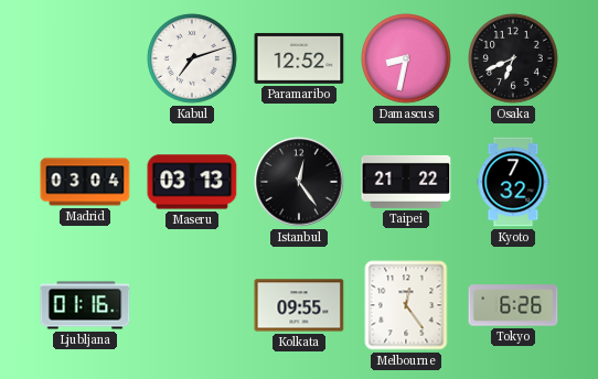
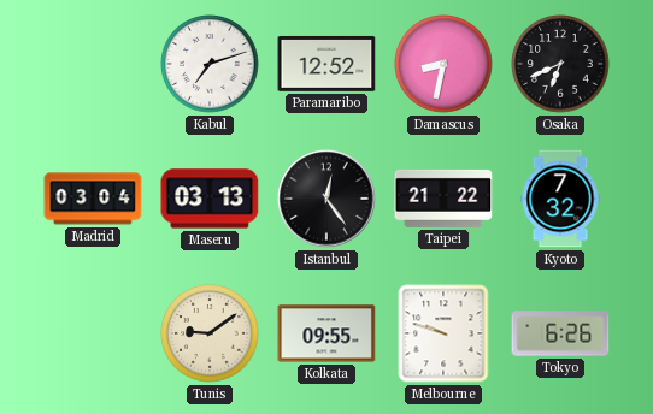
Ljubljana: 01:16 -> none
Tunis: none -> 9:09
Melbourne: 12:24 -> 9:48
